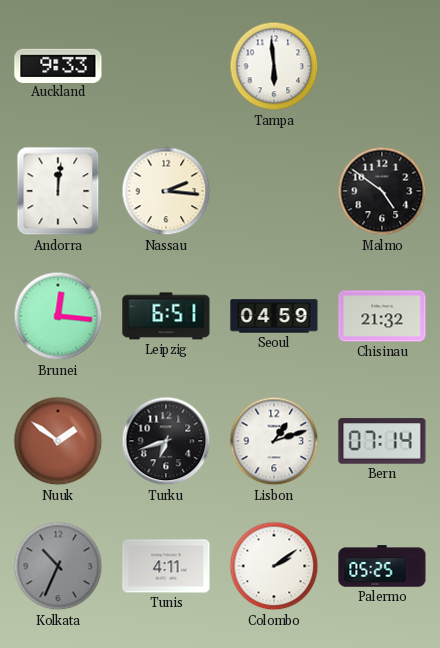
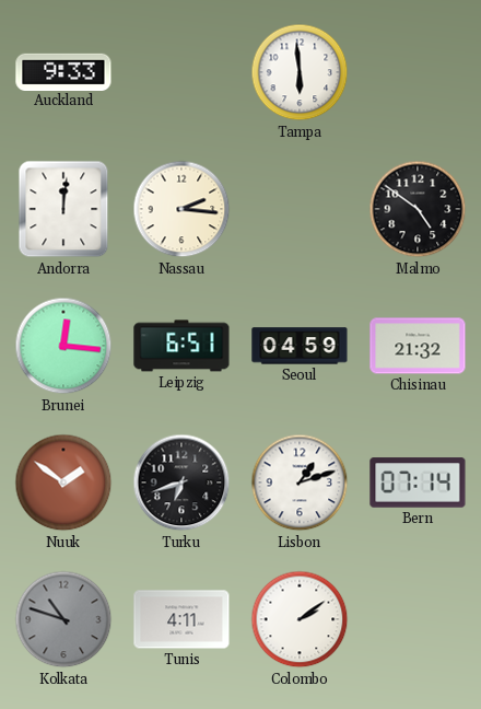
Kolkata: 10:34 -> 10:48
Palermo: 05:25 -> none
